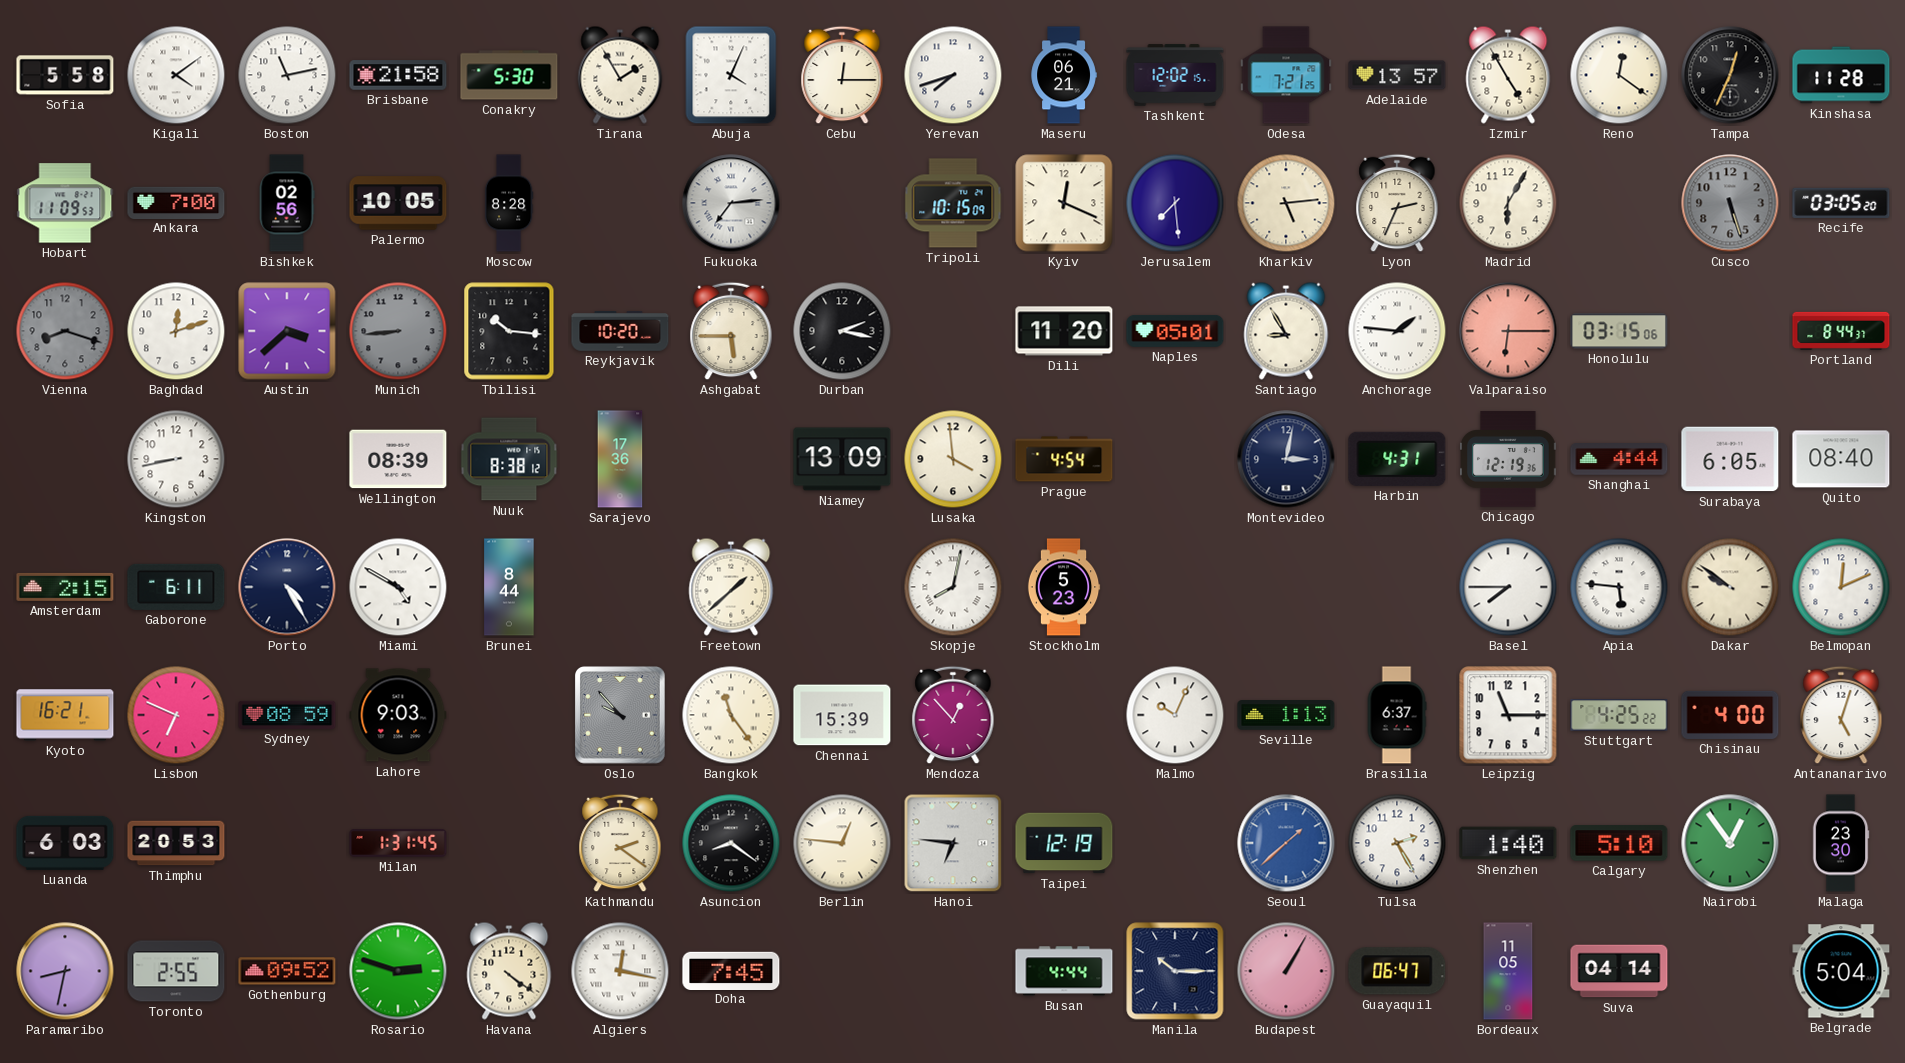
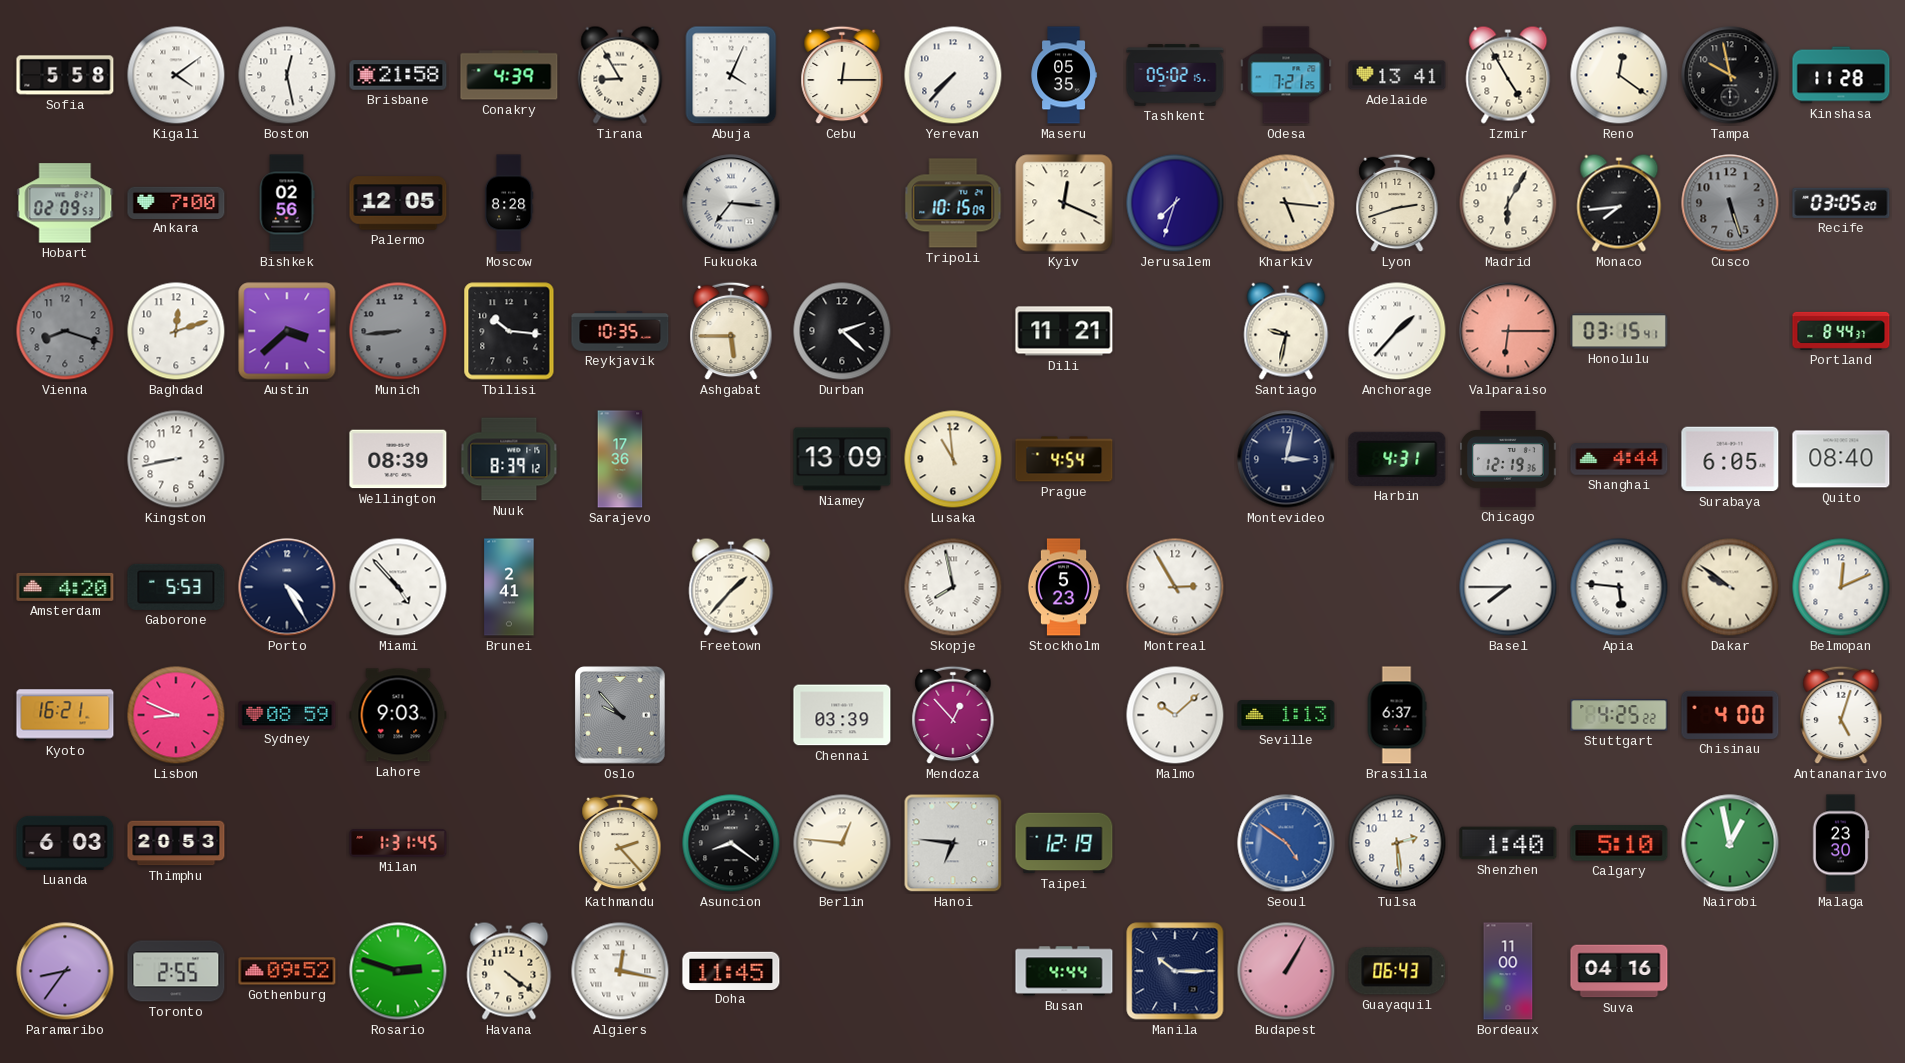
Boston: 11:13 -> 12:28
Conakry: 5:30 -> 4:39
Tirana: 1:55 -> 8:55
Yerevan: 7:42 -> 7:37
Maseru: 06:21 -> 05:35
Tashkent: 12:02 -> 05:02
Adelaide: 13:57 -> 13:41
Tampa: 12:34 -> 9:58
Hobart: 11:09 -> 02:09
Palermo: 10:05 -> 12:05
Fukuoka: 7:14 -> 7:16
Jerusalem: 7:29 -> 7:33
Kharkiv: 5:14 -> 5:16
Lyon: 2:34 -> 2:42
Monaco: none -> 7:44
Reykjavik: 10:20 -> 10:35
Durban: 2:17 -> 2:22
Dili: 11:20 -> 11:21
Naples: 05:01 -> none
Santiago: 8:55 -> 9:32
Anchorage: 1:46 -> 1:37
Honolulu: 03:15:06 -> 03:15:41
Nuuk: 8:38 -> 8:39
Lusaka: 3:59 -> 10:59
Amsterdam: 2:15 -> 4:20
Gaborone: 6:11 -> 5:53
Miami: 4:50 -> 4:53
Brunei: 8:44 -> 2:41
Freetown: 1:38 -> 1:37
Skopje: 8:02 -> 7:58
Montreal: none -> 2:55
Lisbon: 6:49 -> 8:49
Bangkok: 11:24 -> none
Chennai: 15:39 -> 03:39
Malmo: 10:04 -> 10:08
Leipzig: 11:15 -> none
Kathmandu: 2:21 -> 2:23
Seoul: 1:38 -> 4:51
Tulsa: 2:25 -> 2:29
Nairobi: 12:54 -> 12:58
Paramaribo: 8:32 -> 8:36
Doha: 7:45 -> 11:45
Guayaquil: 06:47 -> 06:43
Bordeaux: 11:05 -> 11:00
Suva: 04:14 -> 04:16
Belgrade: 5:04 -> none
